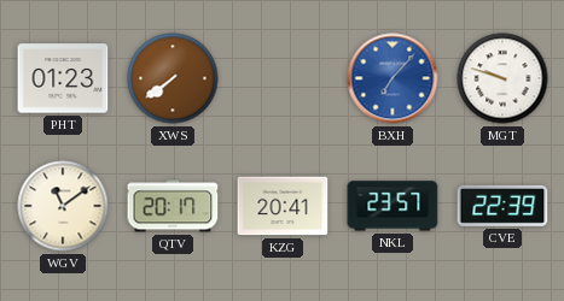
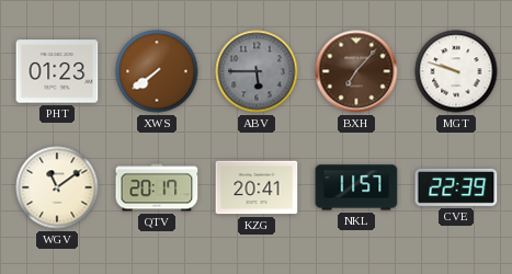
ABV: none -> 5:45
BXH dial: blue -> brown
NKL: 23:57 -> 11:57
